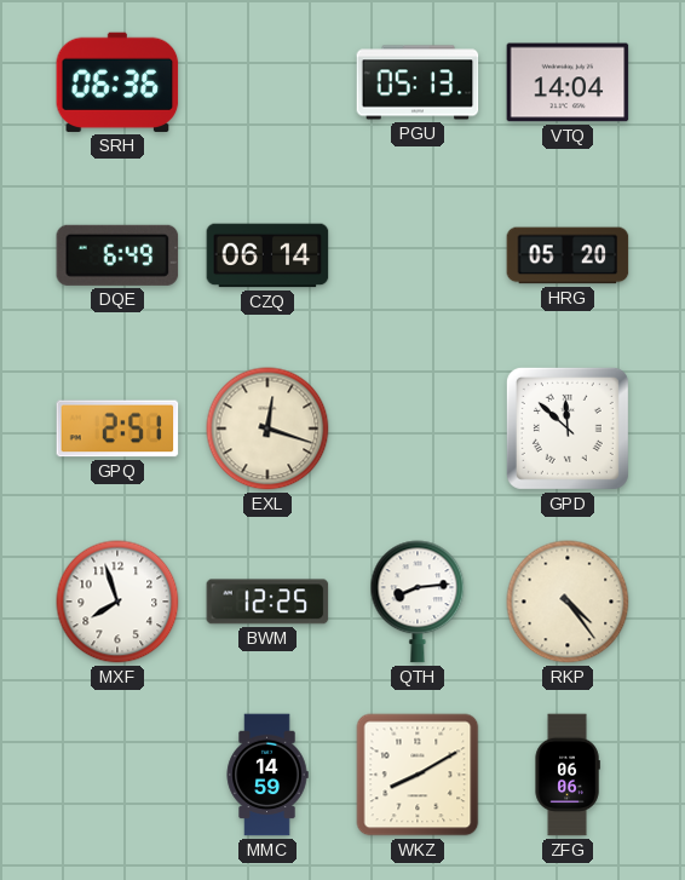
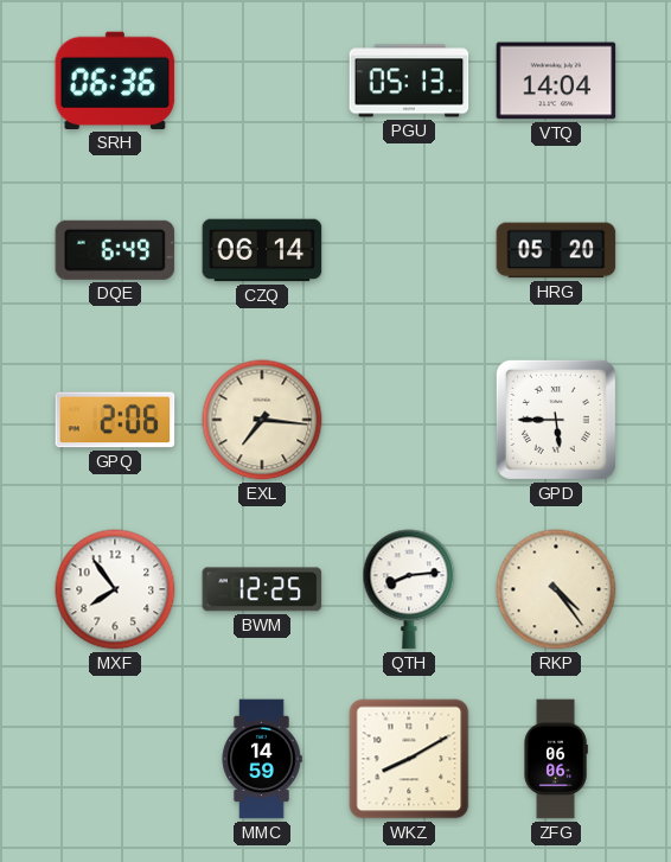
GPQ: 2:51 -> 2:06
EXL: 12:18 -> 7:16
GPD: 11:52 -> 5:45
MXF: 7:57 -> 7:54
